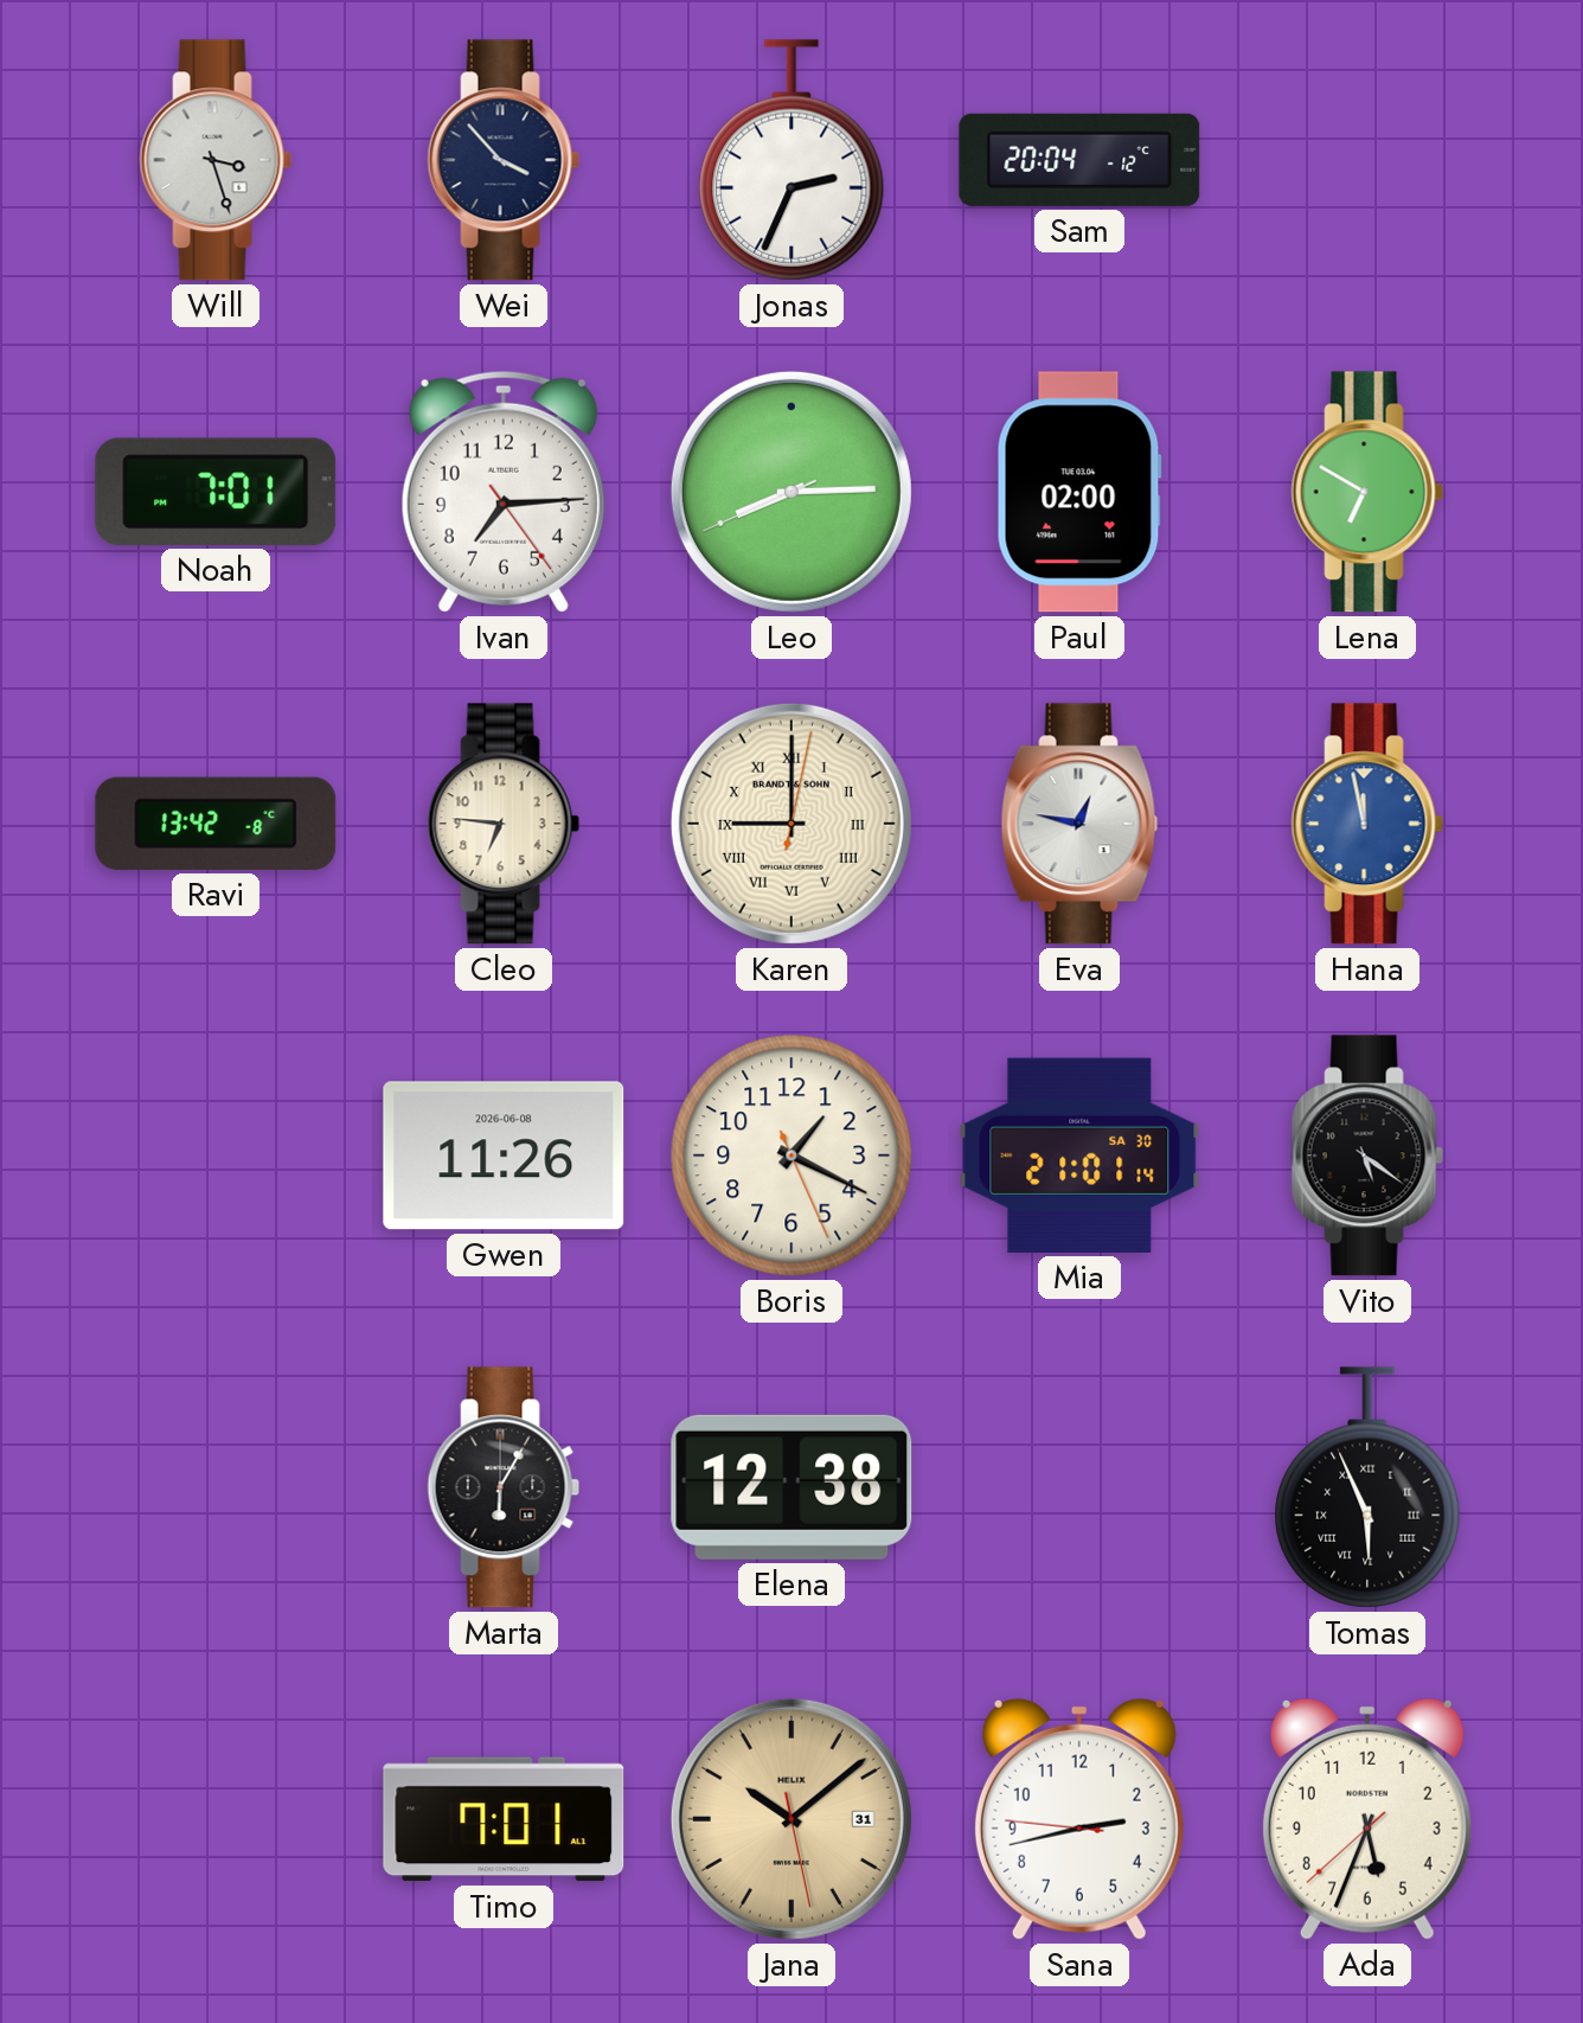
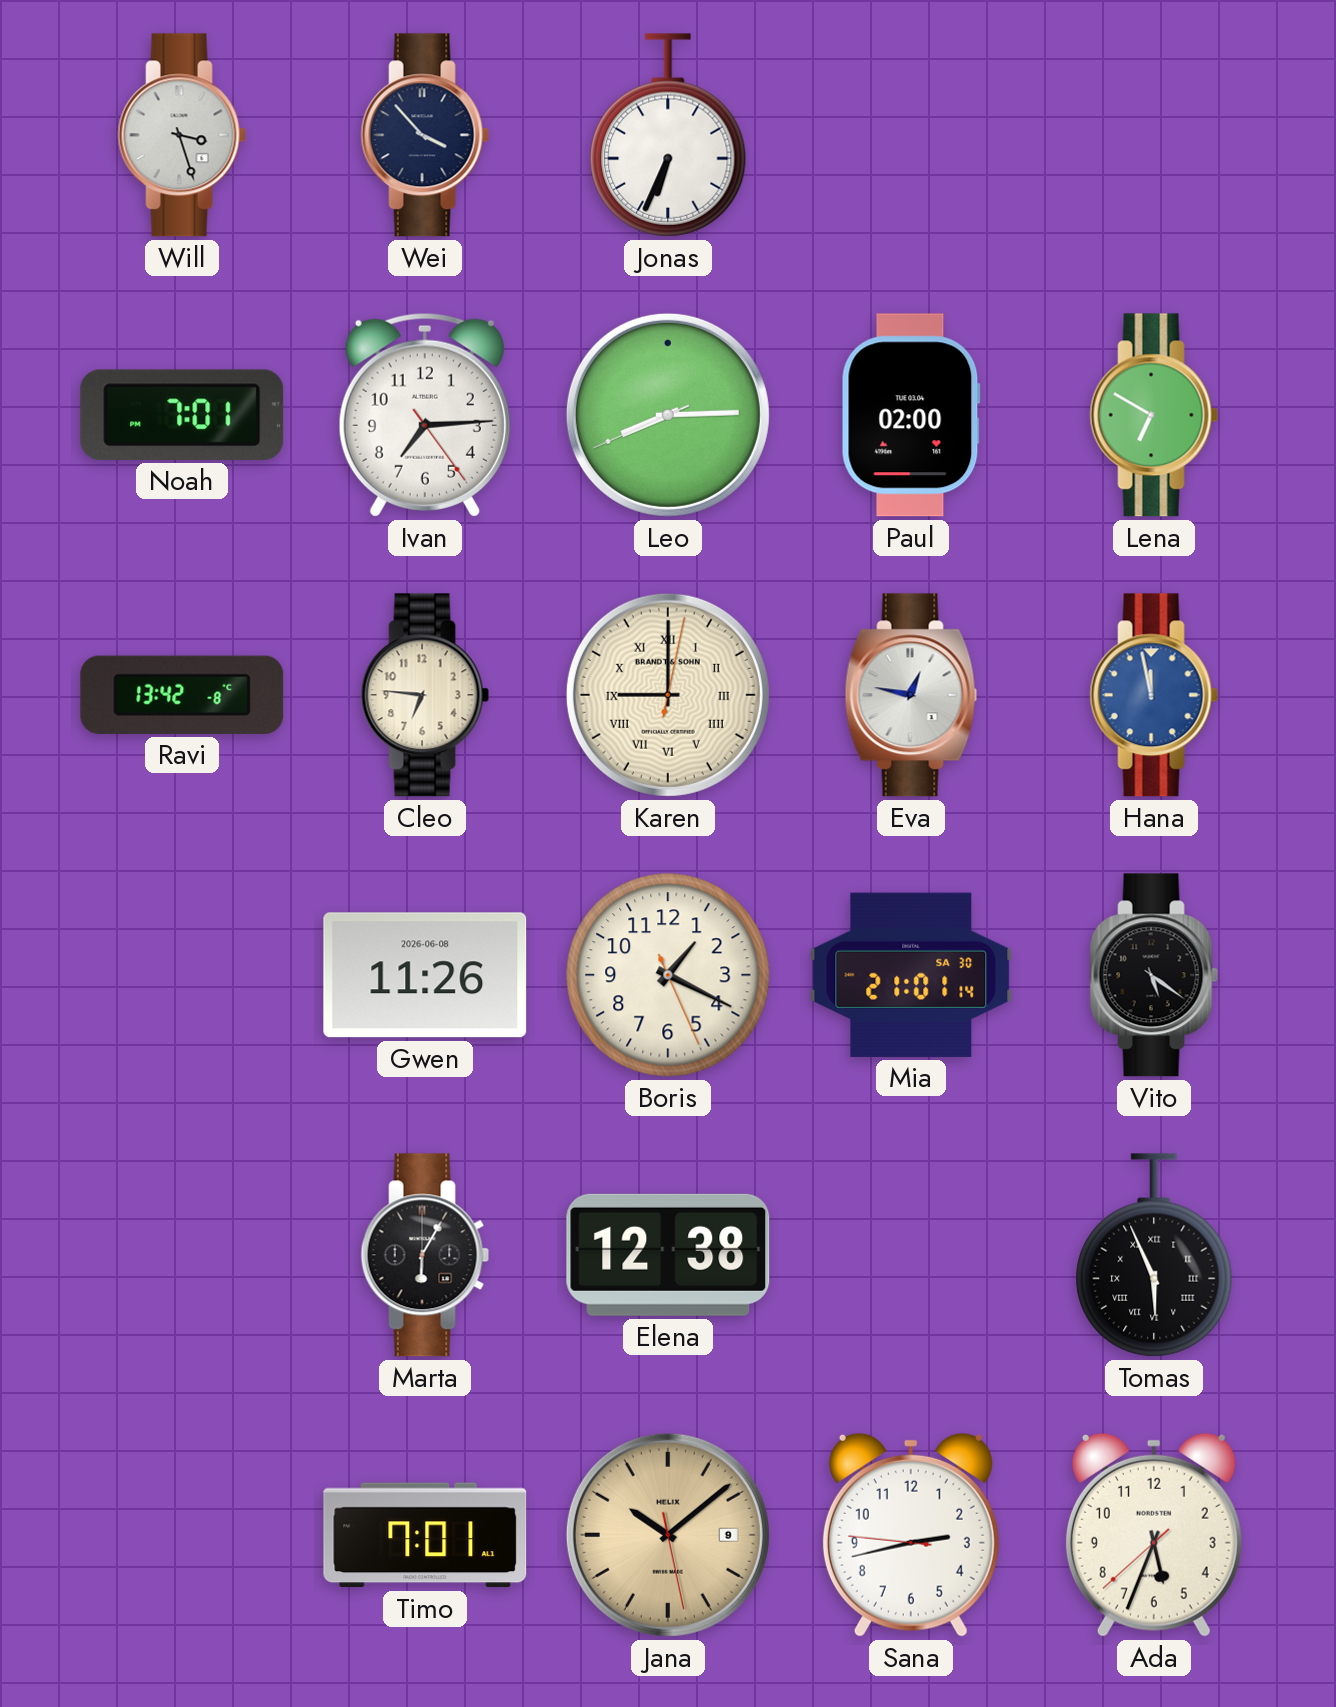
Jonas: 2:34 -> 6:34
Sam: 20:04 -> none
Jana date: 31 -> 9
